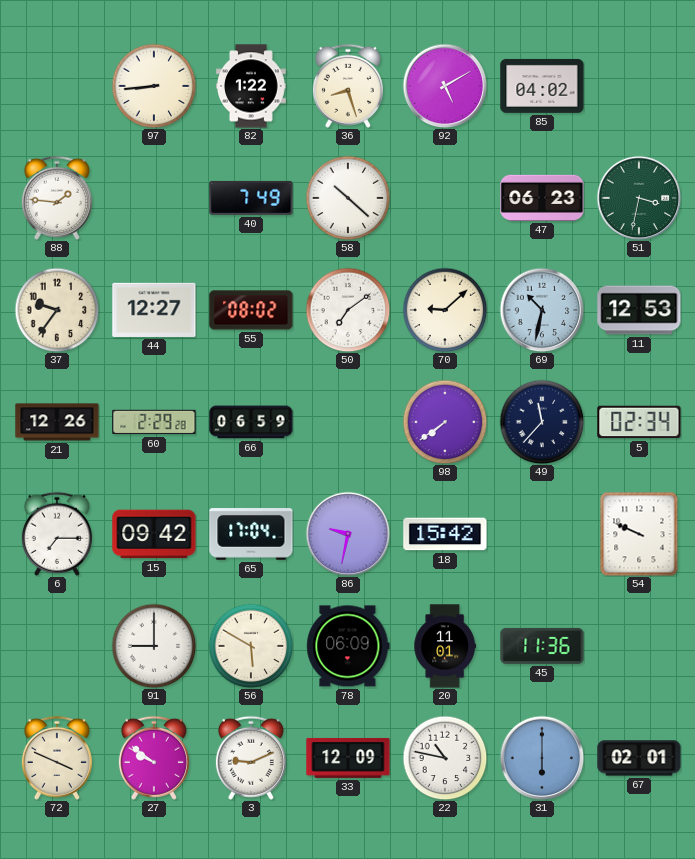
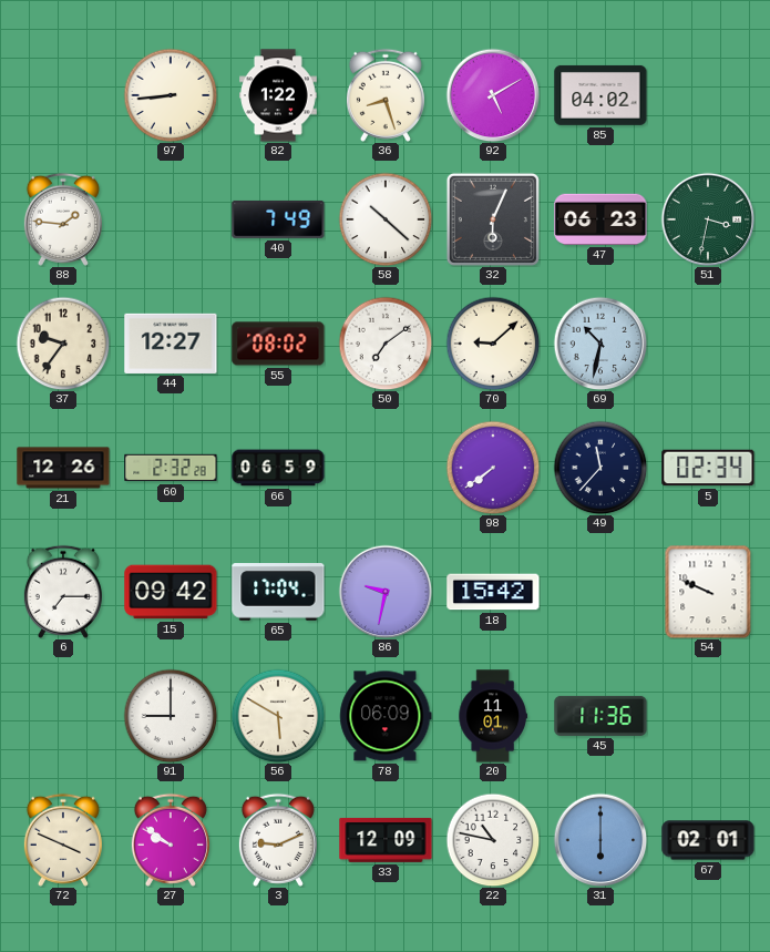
32: none -> 6:04
11: 12:53 -> none
60: 2:29 -> 2:32
